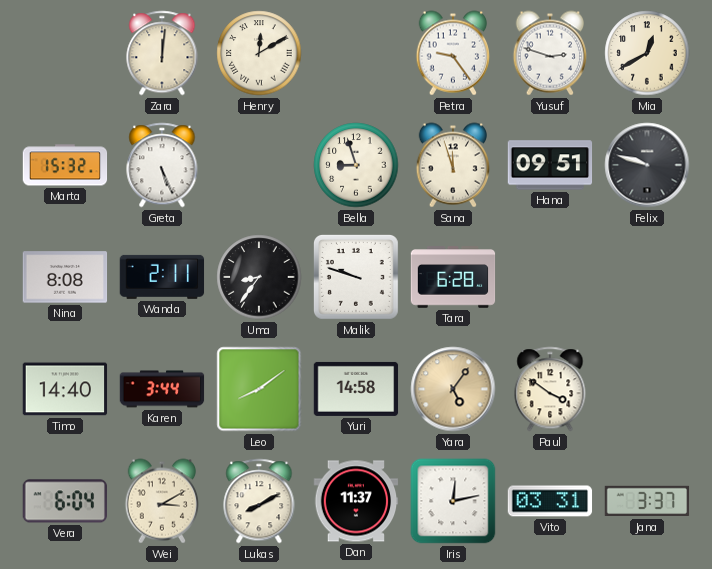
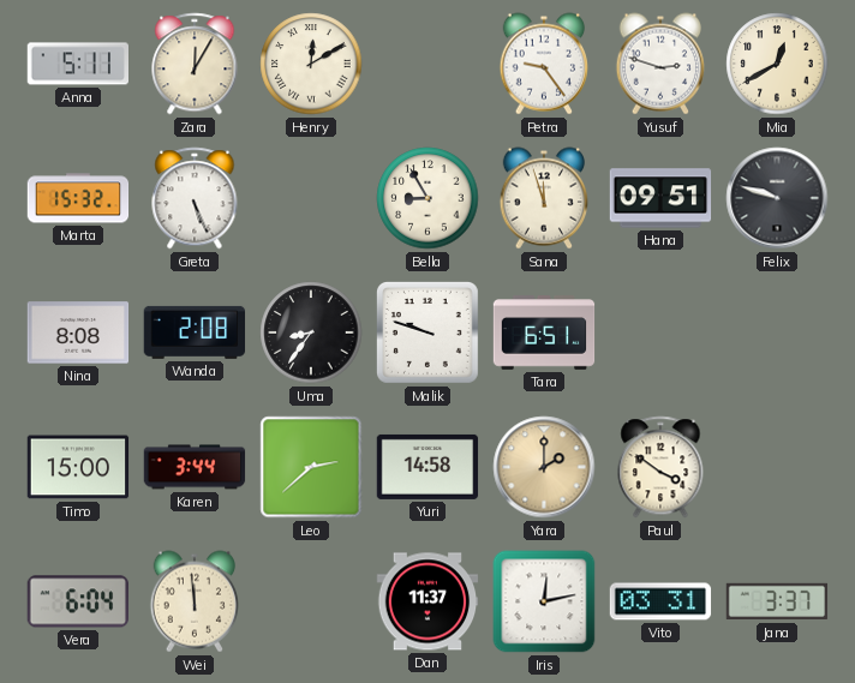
Anna: none -> 5:11
Zara: 12:01 -> 12:05
Bella: 8:57 -> 8:55
Wanda: 2:11 -> 2:08
Tara: 6:28 -> 6:51
Timo: 14:40 -> 15:00
Leo: 8:09 -> 2:38
Yara: 5:06 -> 2:00
Wei: 3:10 -> 11:59
Lukas: 8:10 -> none
